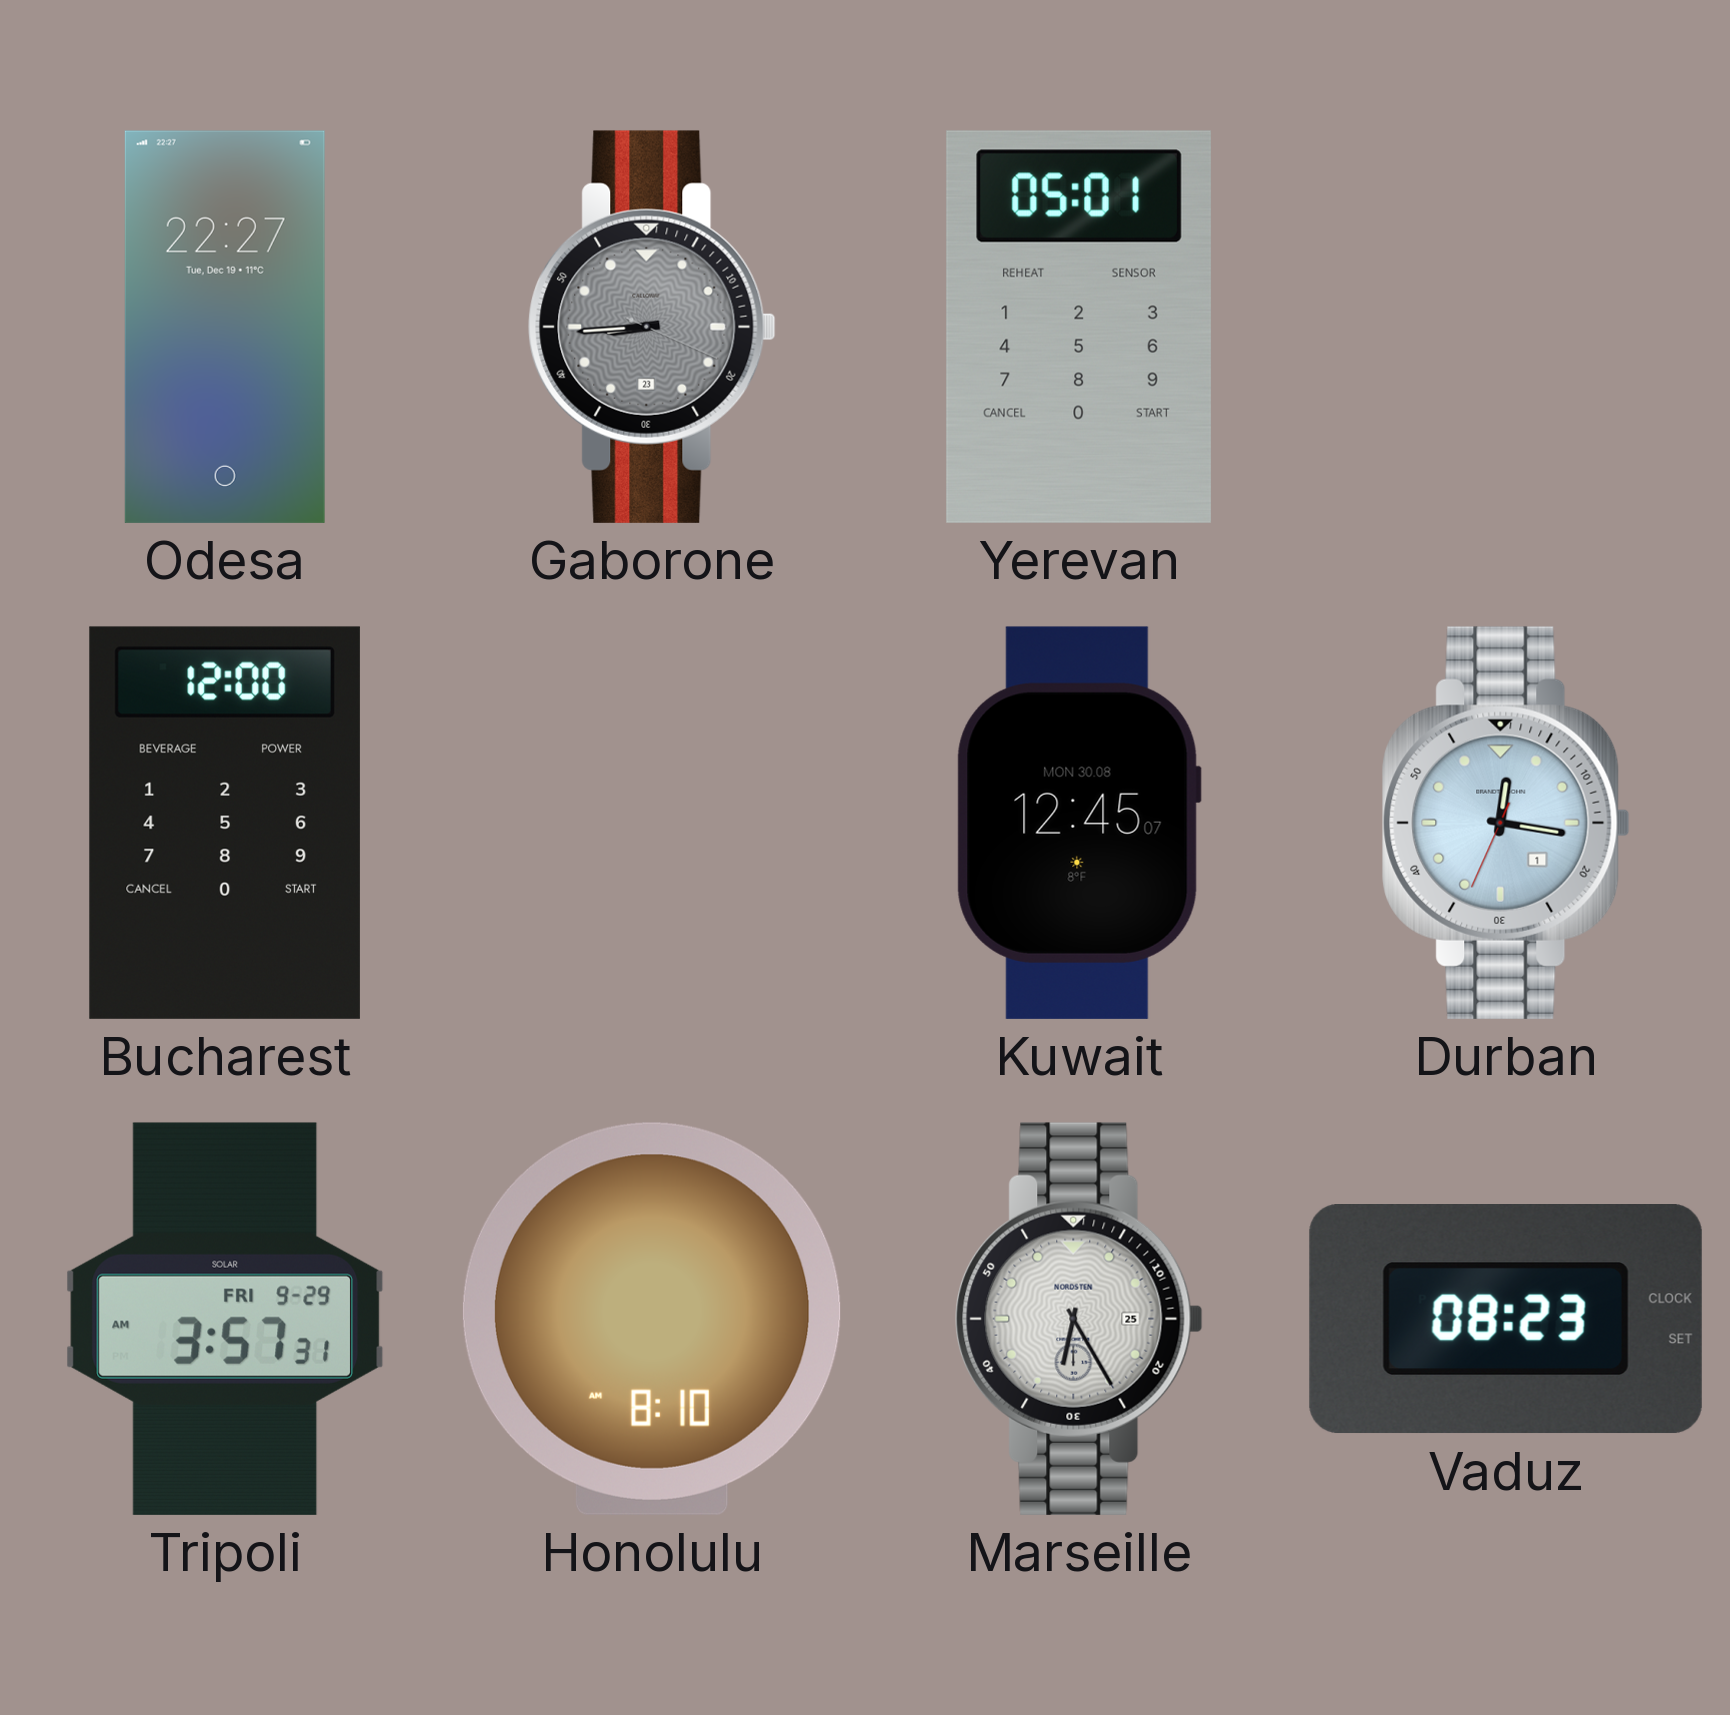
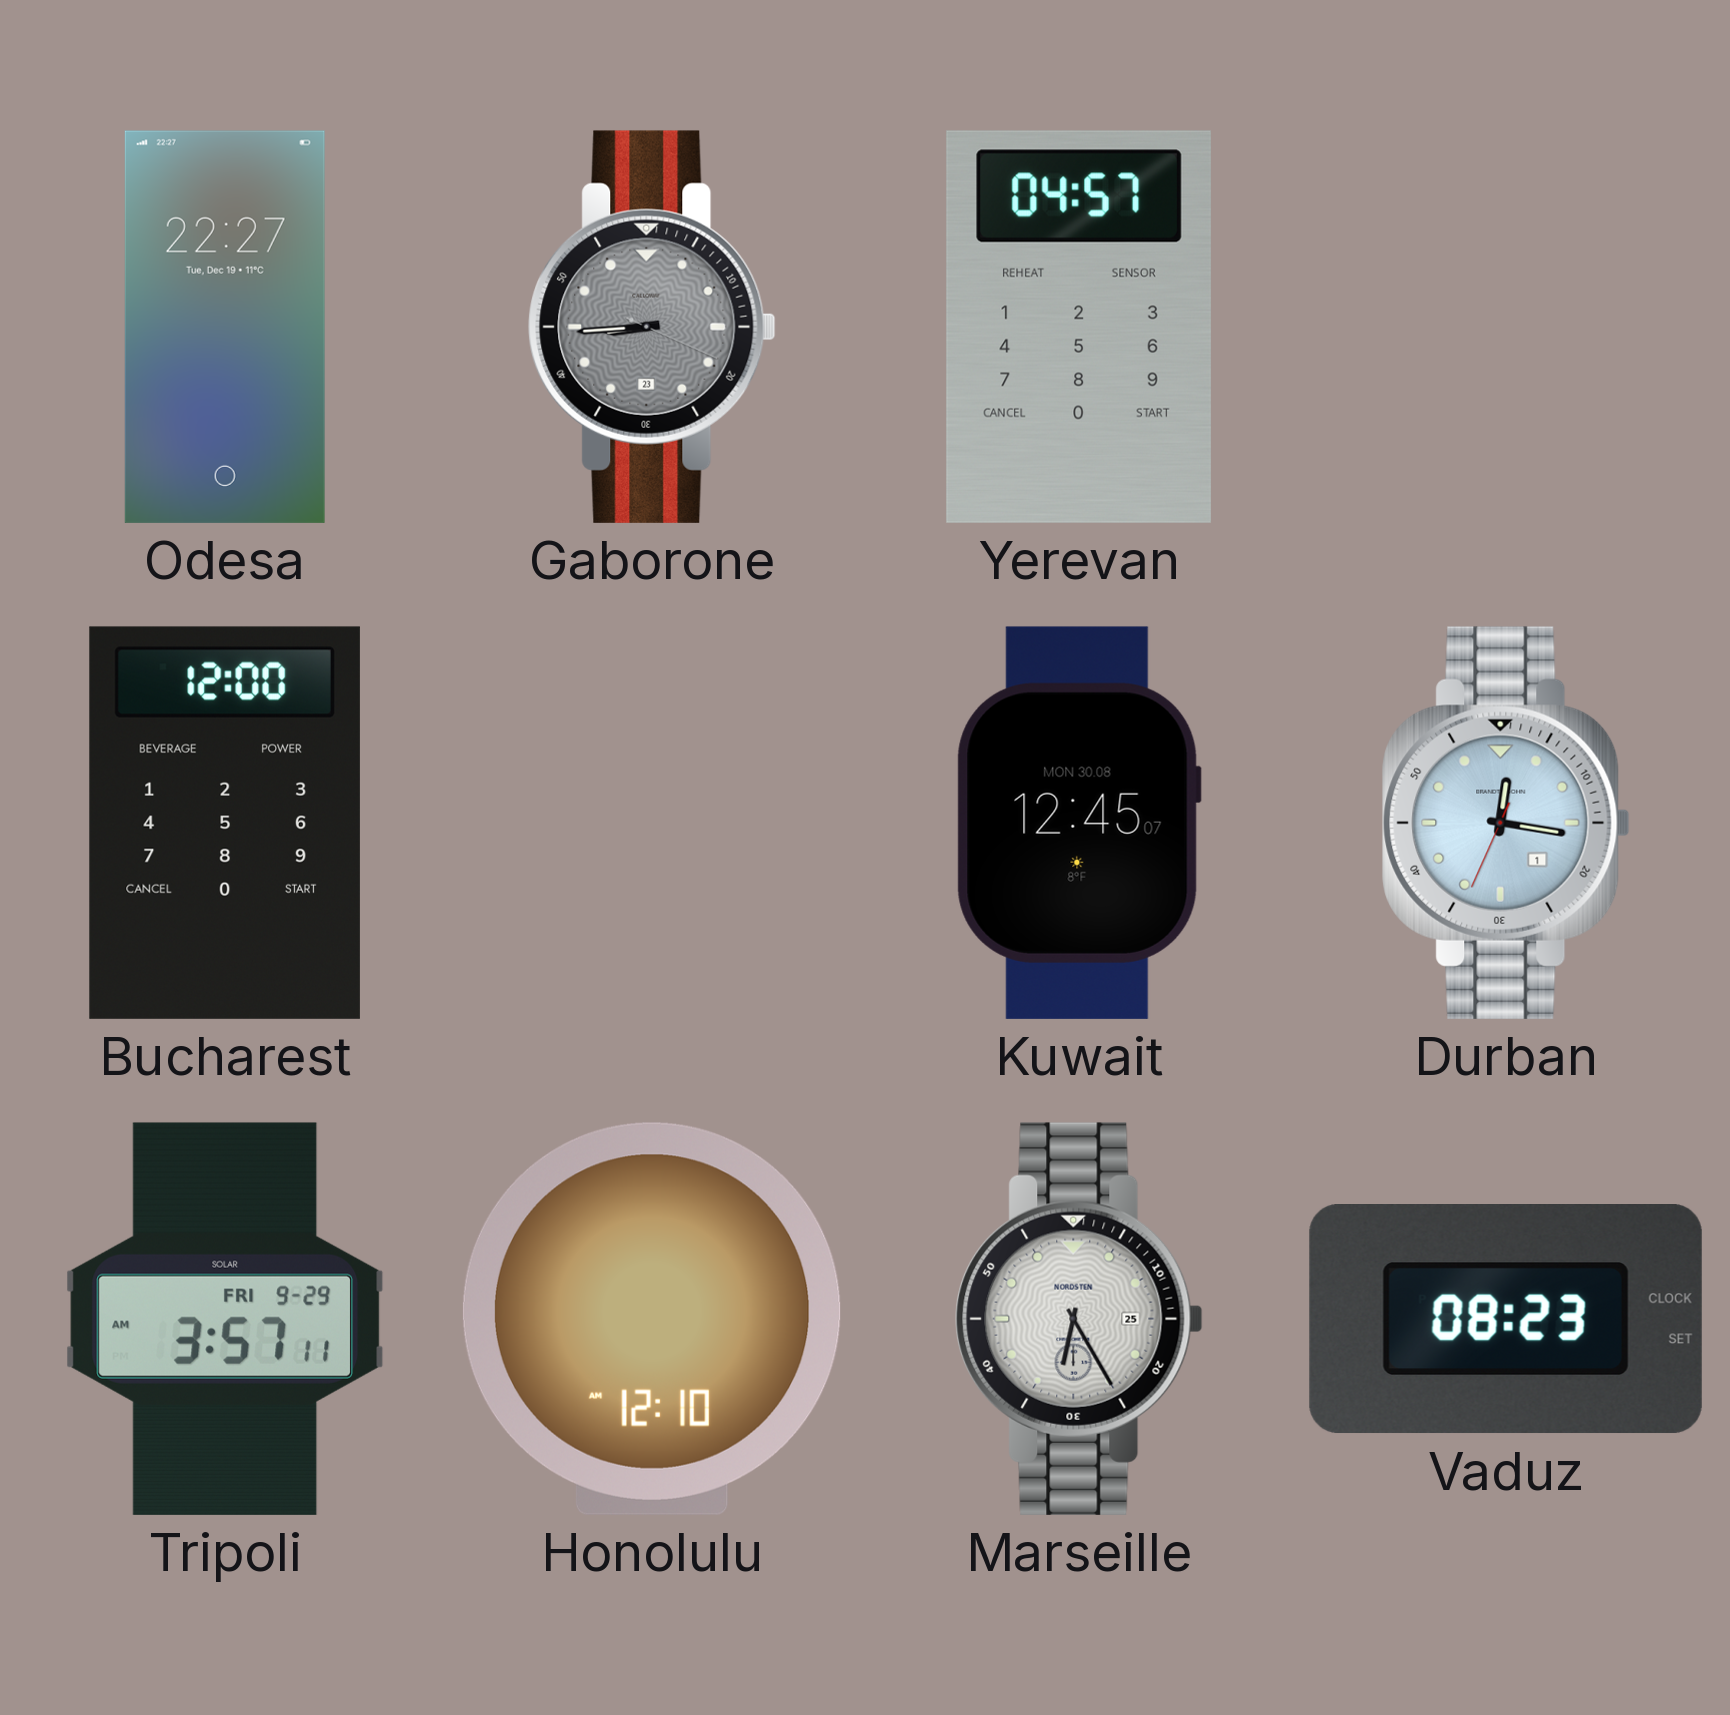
Yerevan: 05:01 -> 04:57
Tripoli: 3:57:31 AM -> 3:57:11 AM
Honolulu: 8:10 -> 12:10
